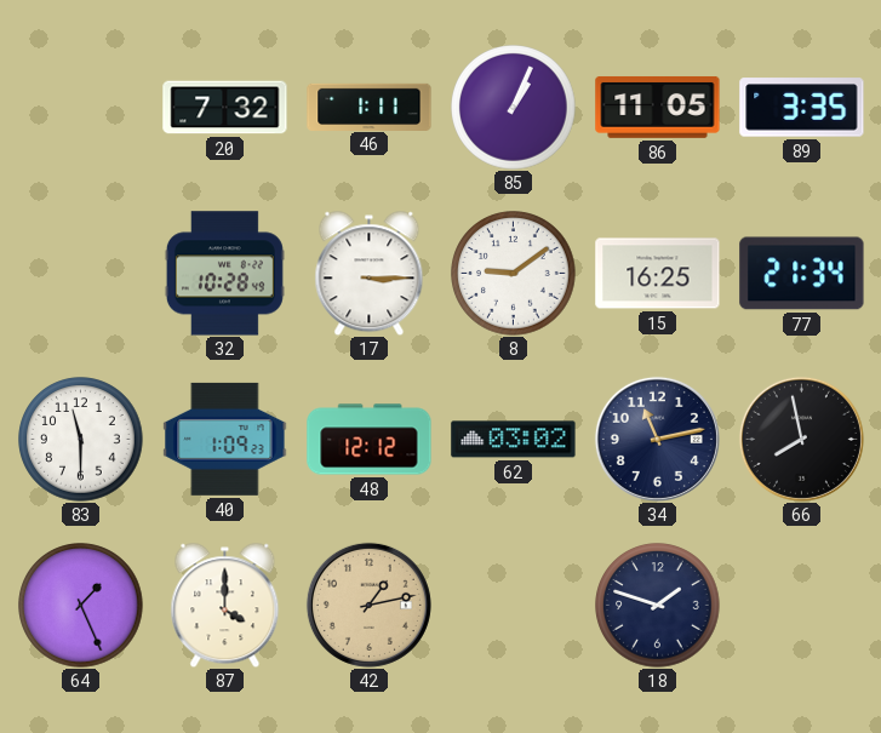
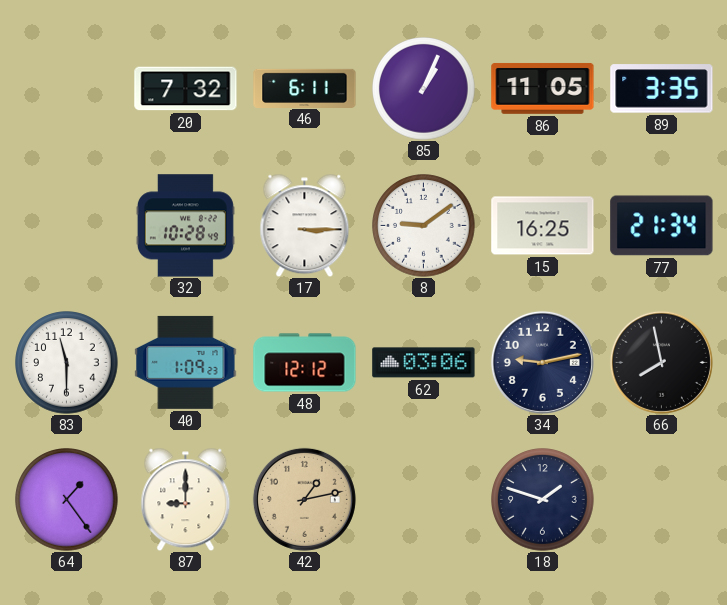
46: 1:11 -> 6:11
62: 03:02 -> 03:06
34: 11:13 -> 9:13
64: 1:26 -> 1:24
87: 4:00 -> 9:00
